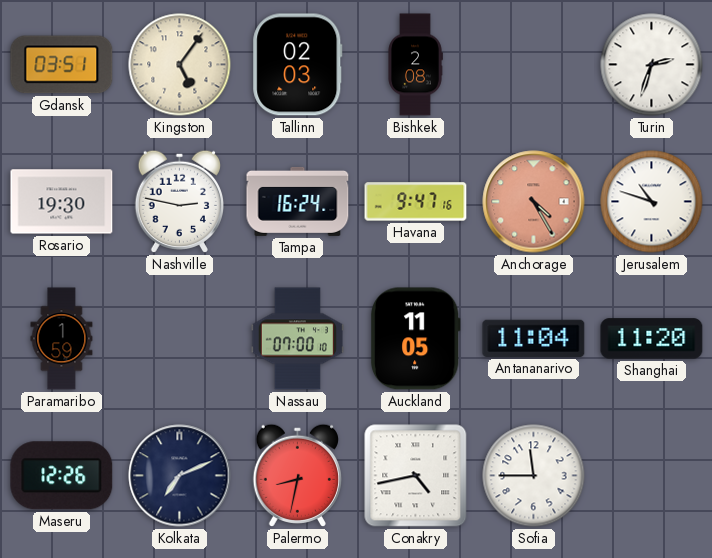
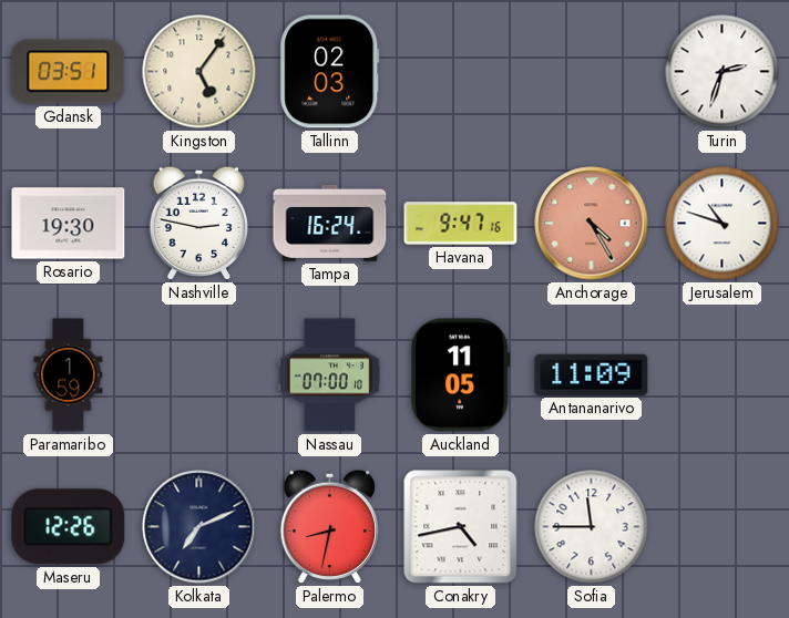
Bishkek: 2:08 -> none
Antananarivo: 11:04 -> 11:09
Shanghai: 11:20 -> none
